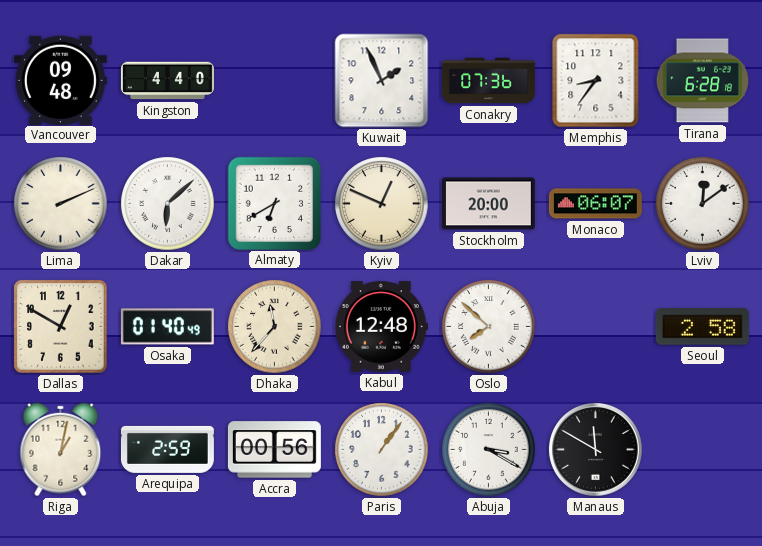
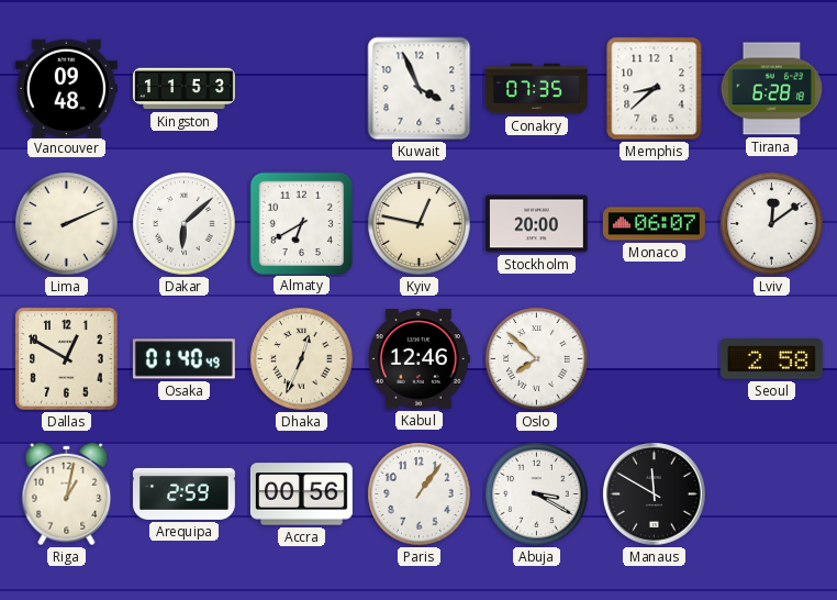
Kingston: 4:40 -> 11:53
Kuwait: 1:56 -> 3:56
Conakry: 07:36 -> 07:35
Memphis: 8:36 -> 8:38
Kyiv: 12:49 -> 12:47
Dhaka: 11:37 -> 12:34
Kabul: 12:48 -> 12:46
